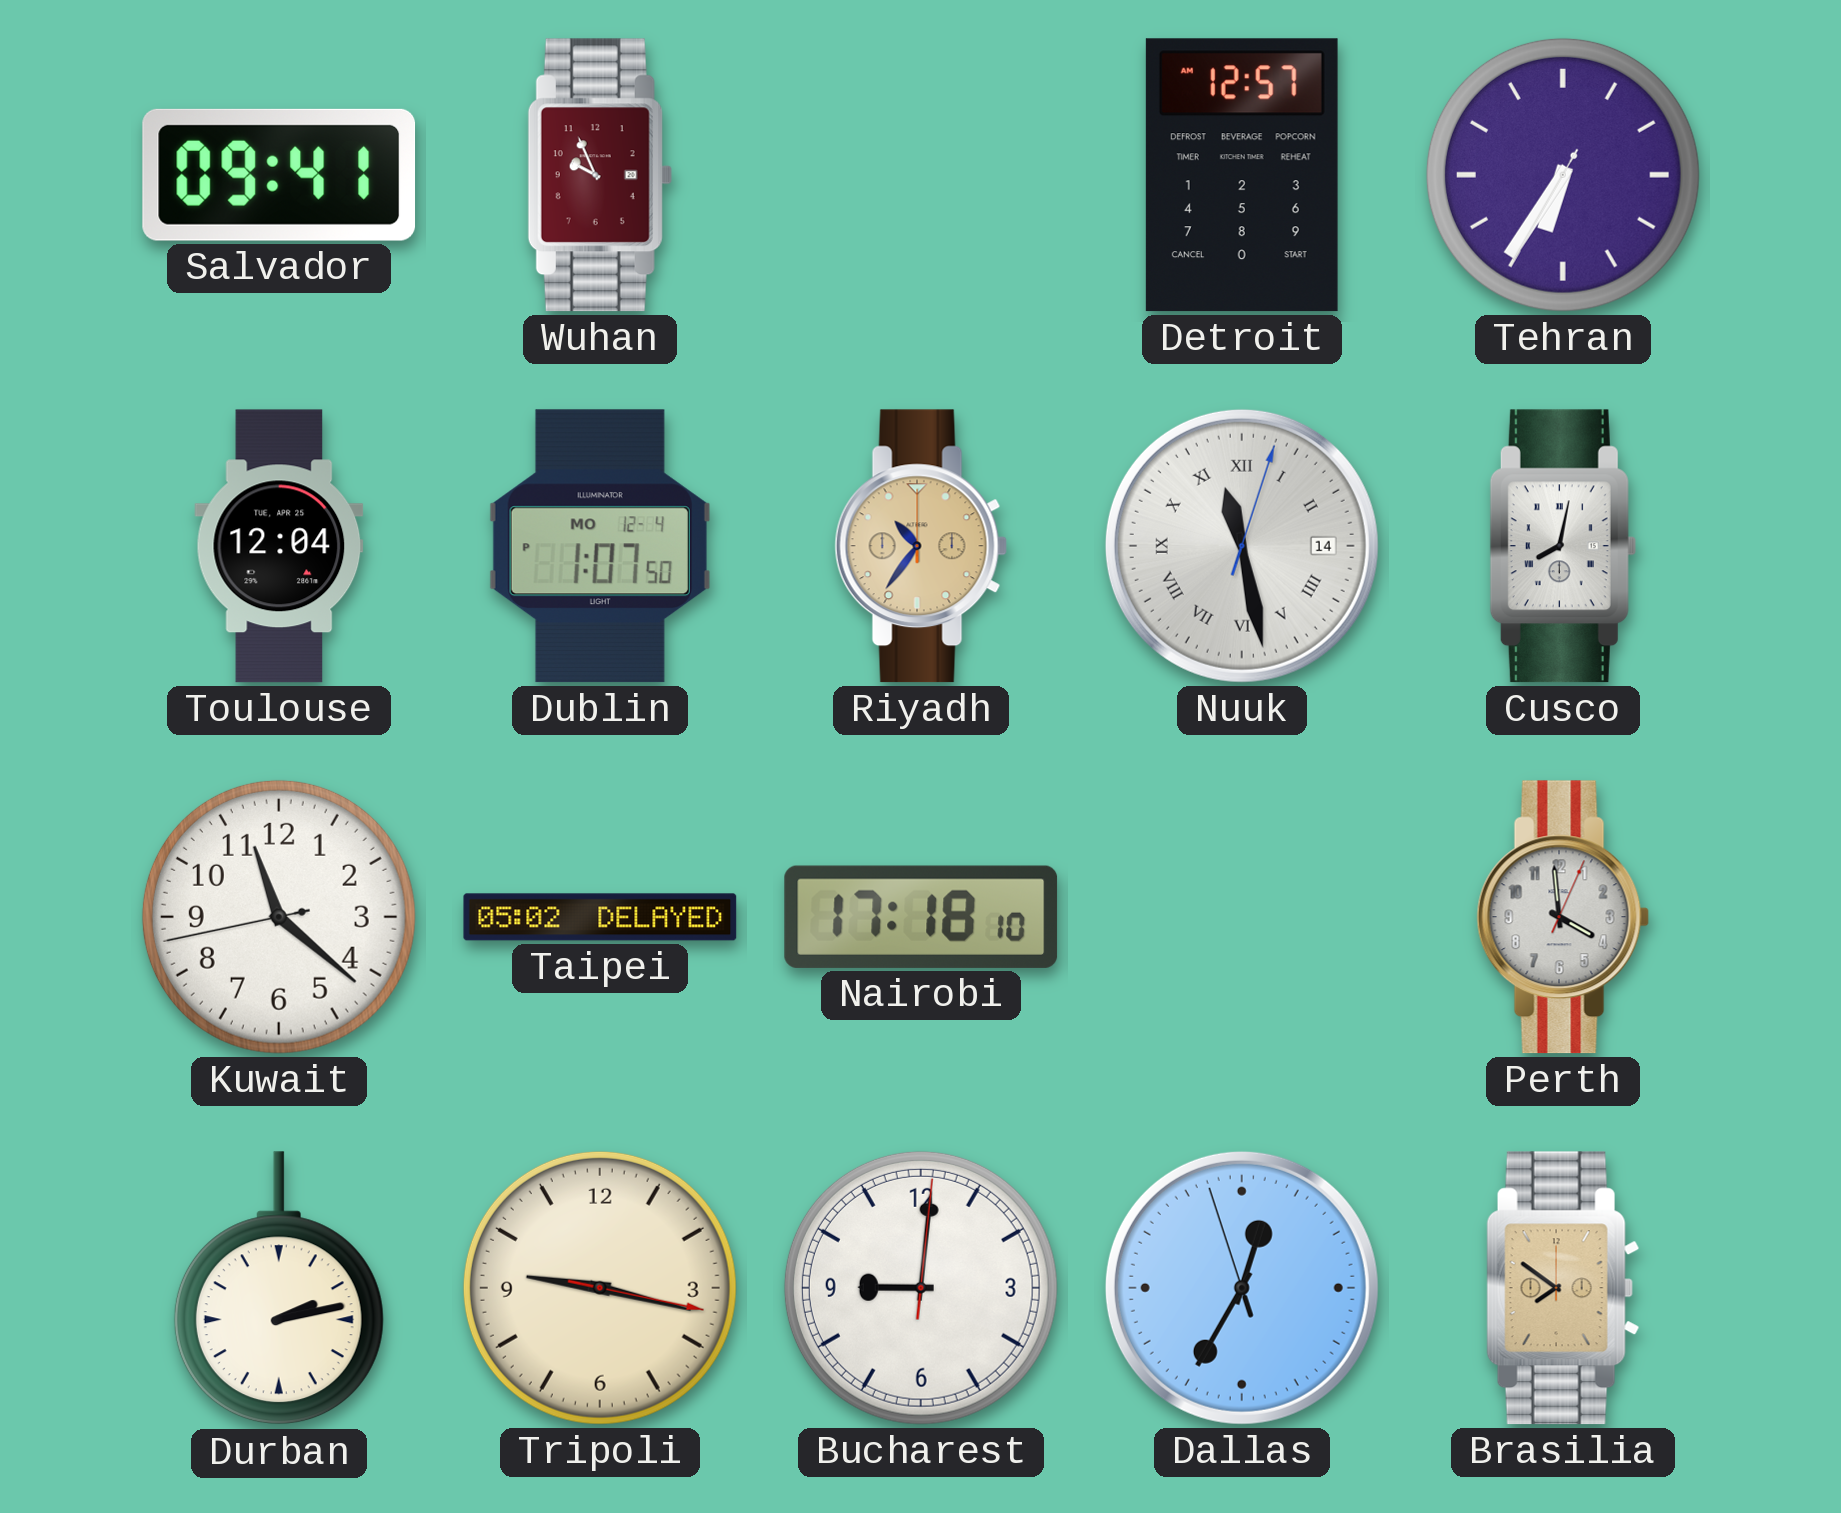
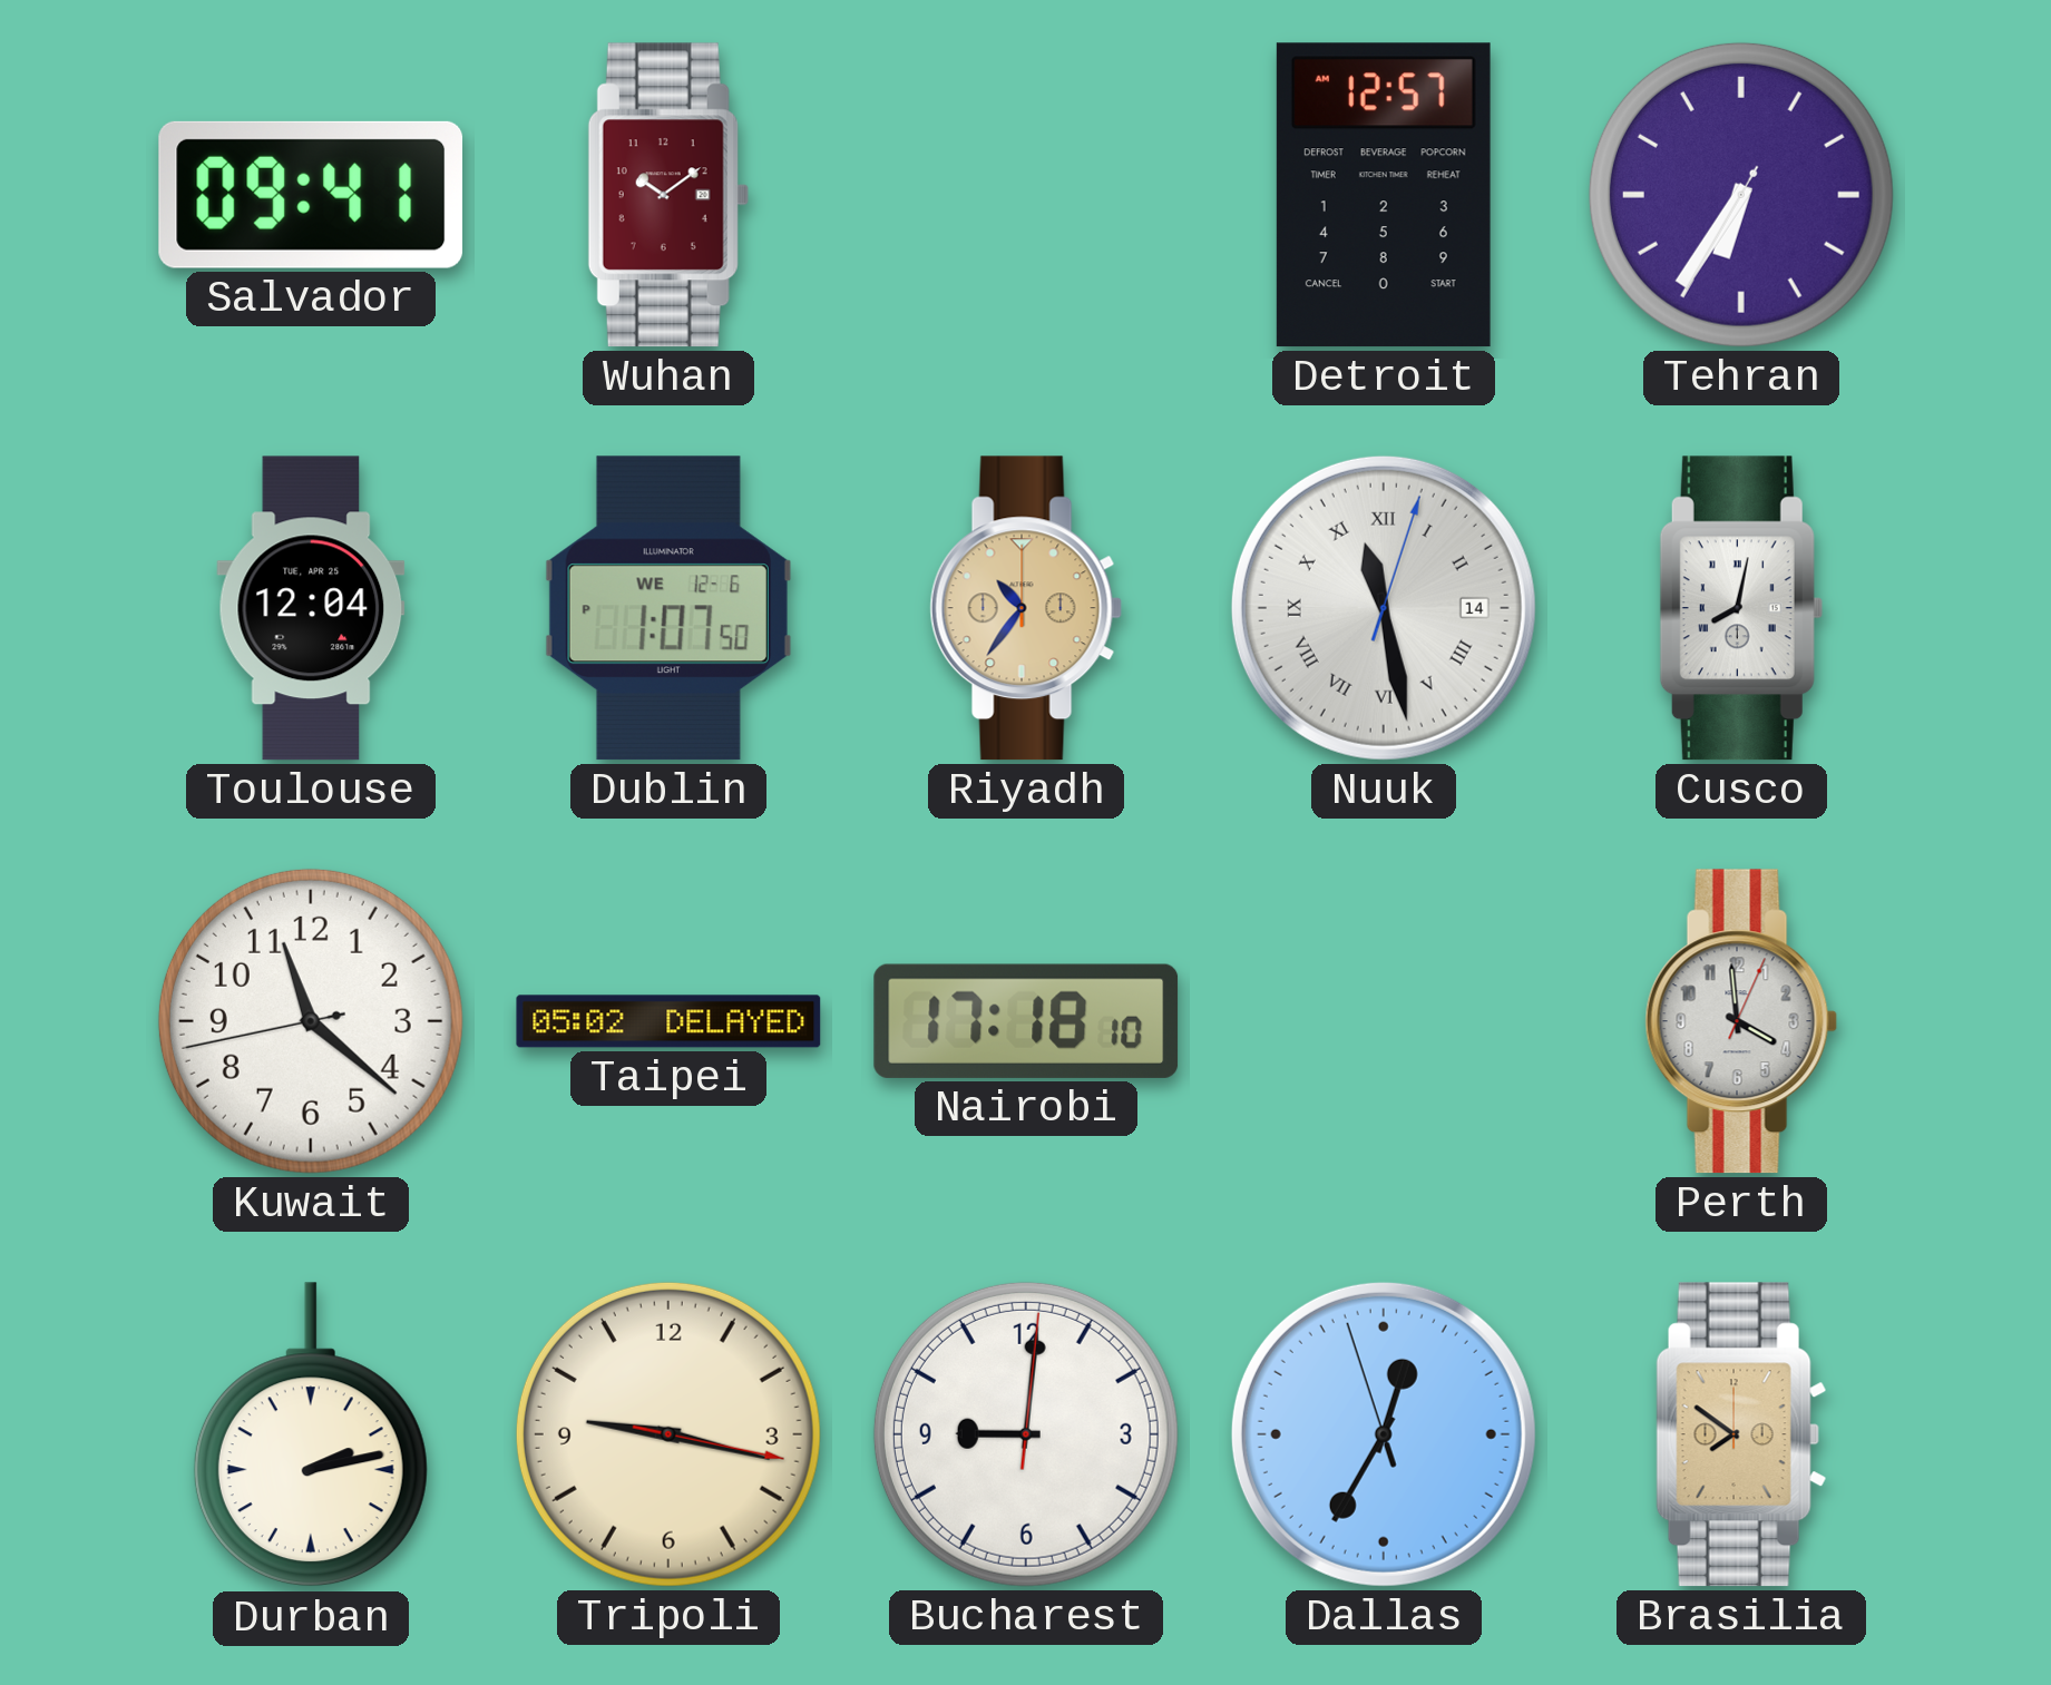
Wuhan: 9:56 -> 10:09
Dublin date: MO 12-4 -> WE 12-6
